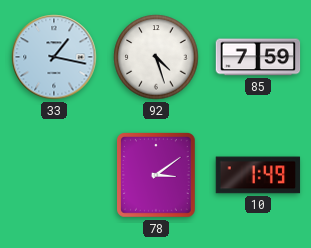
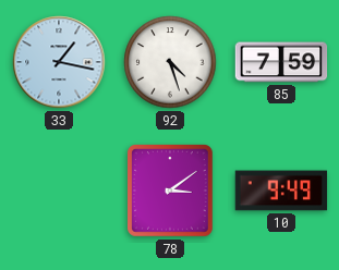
10: 1:49 -> 9:49
